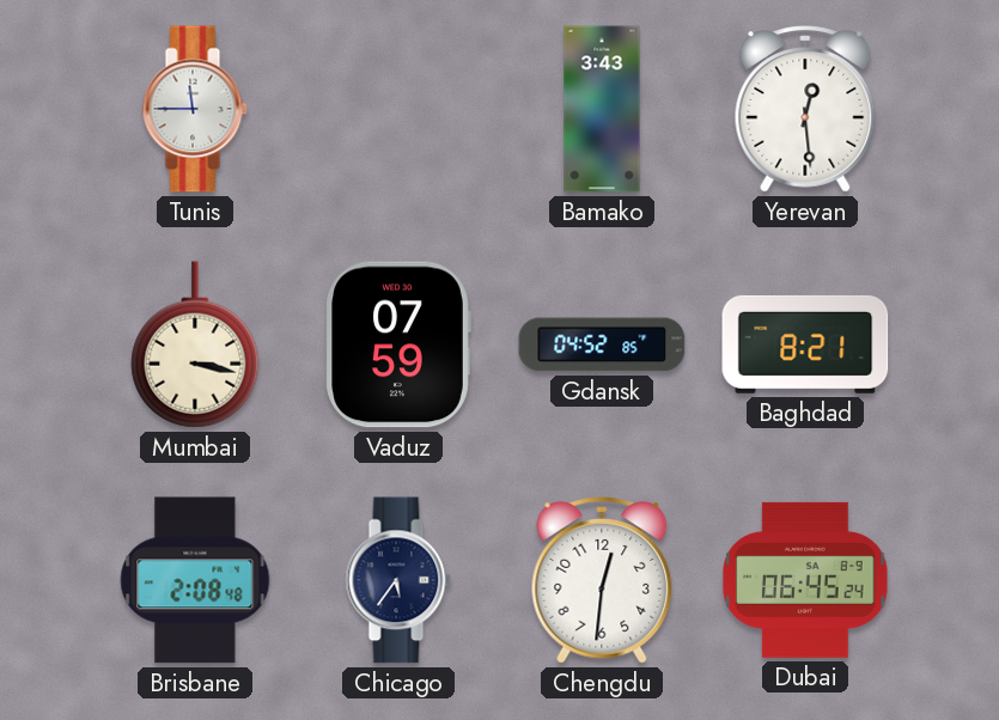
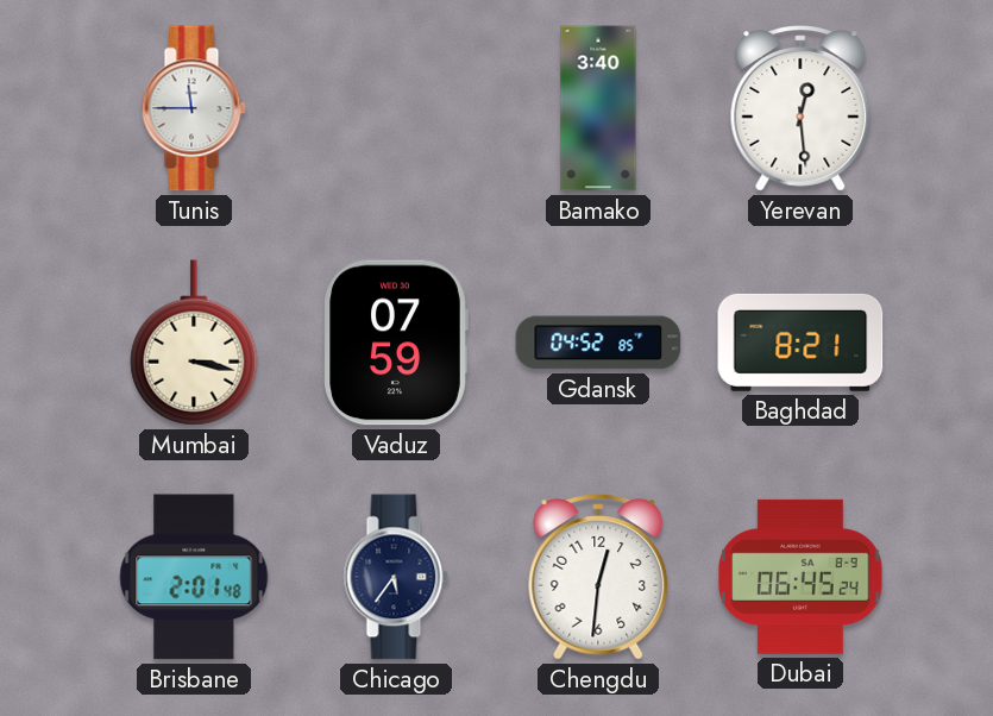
Bamako: 3:43 -> 3:40
Brisbane: 2:08 -> 2:01
